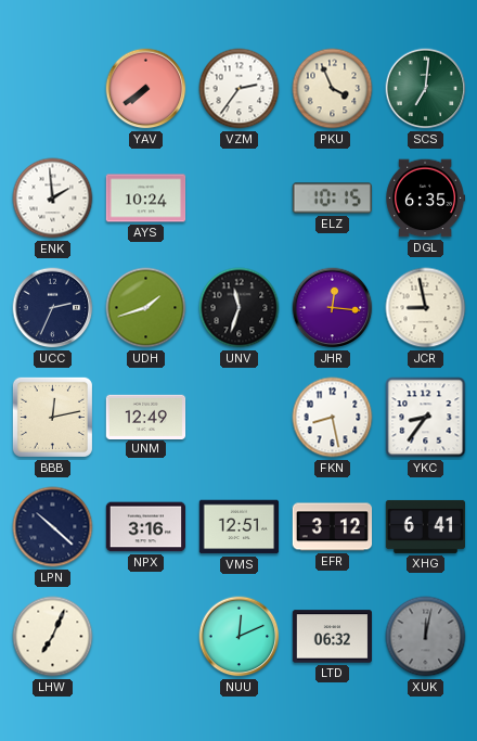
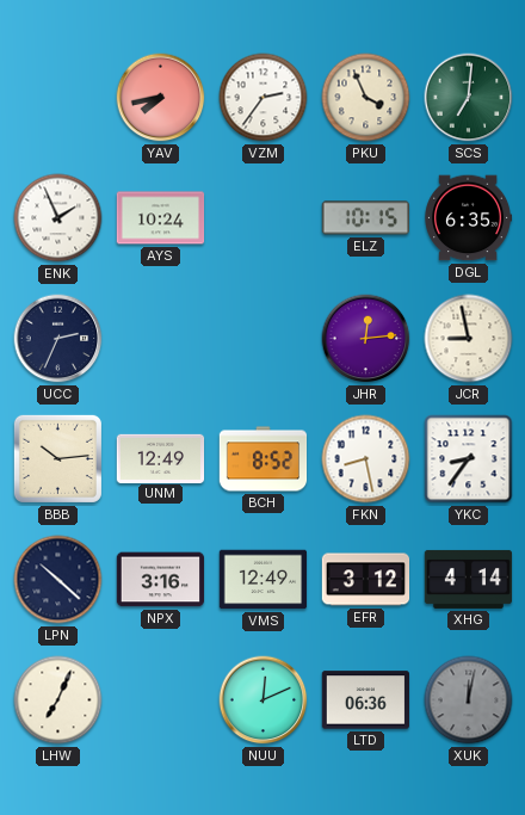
YAV: 7:39 -> 7:43
ENK: 1:59 -> 1:56
UDH: 1:42 -> none
UNV: 11:33 -> none
JHR: 12:16 -> 12:14
BBB: 12:13 -> 10:14
BCH: none -> 8:52
VMS: 12:51 -> 12:49
XHG: 6:41 -> 4:14
LTD: 06:32 -> 06:36
